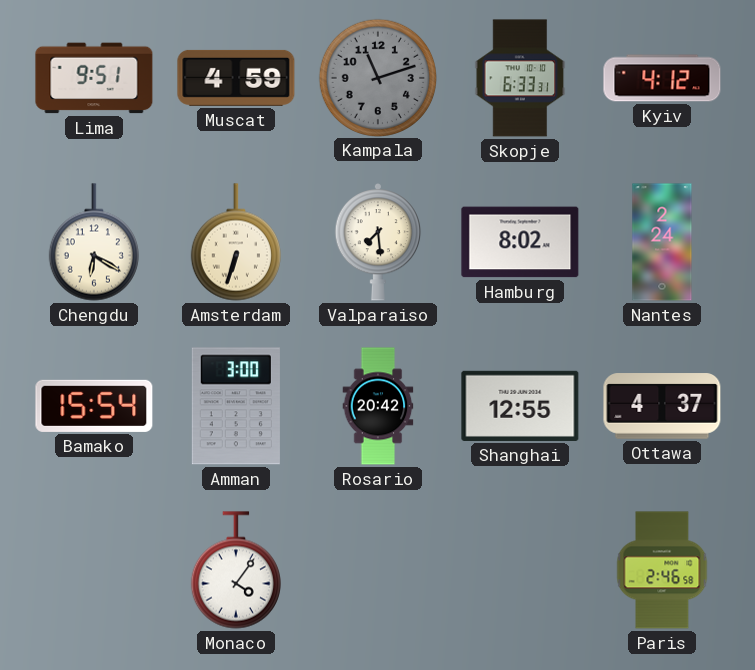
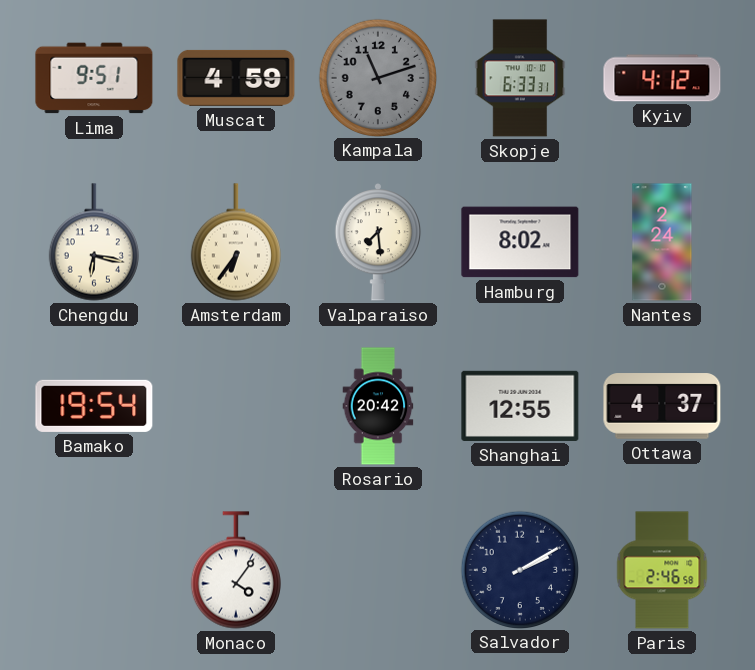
Chengdu: 6:20 -> 6:17
Amsterdam: 6:33 -> 6:36
Bamako: 15:54 -> 19:54
Amman: 3:00 -> none
Salvador: none -> 2:10
